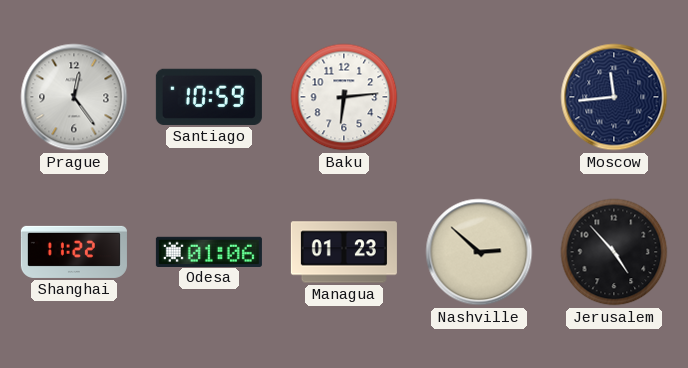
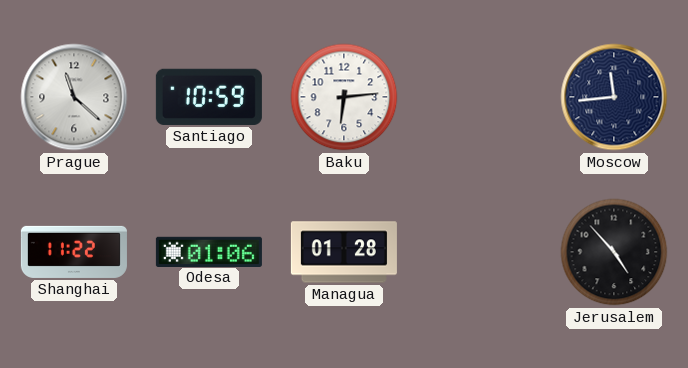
Prague: 12:24 -> 11:22
Managua: 01:23 -> 01:28
Nashville: 2:52 -> none
